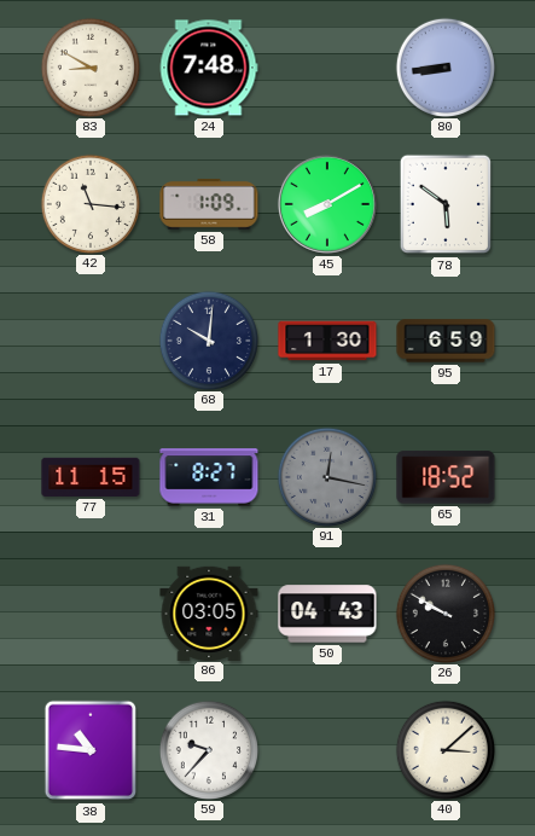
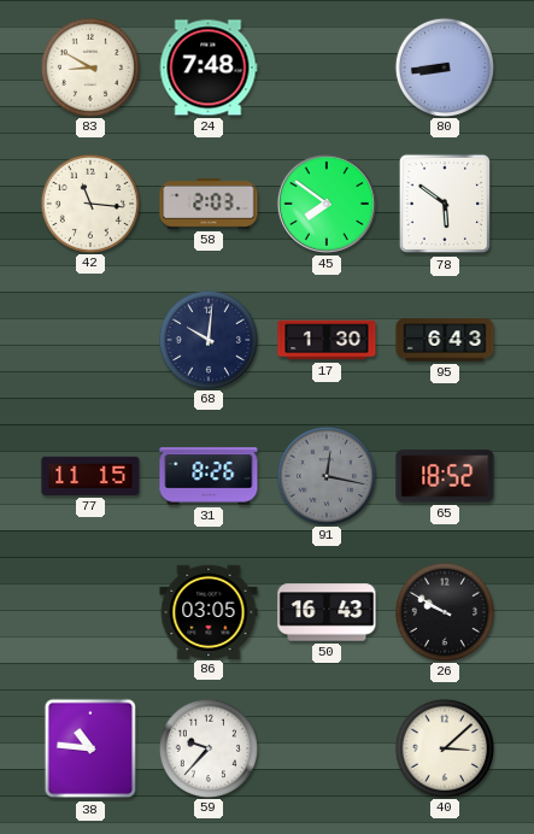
58: 1:09 -> 2:03
45: 8:10 -> 7:51
95: 6:59 -> 6:43
31: 8:27 -> 8:26
50: 04:43 -> 16:43
